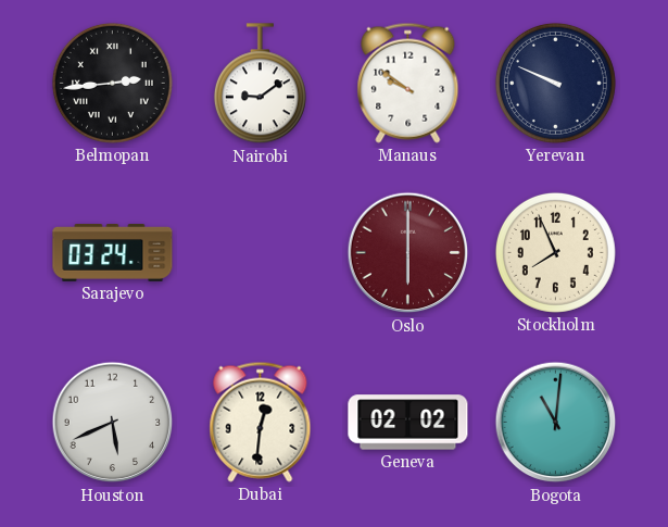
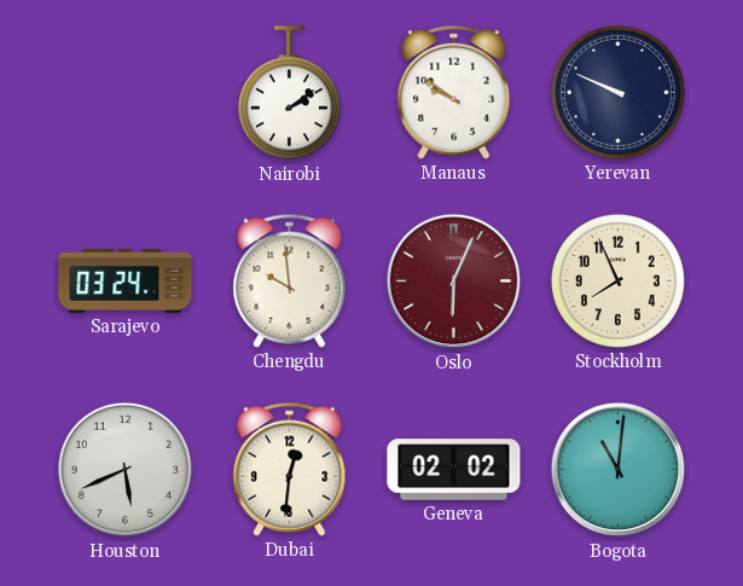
Belmopan: 2:44 -> none
Nairobi: 9:09 -> 2:09
Chengdu: none -> 9:59
Oslo: 6:00 -> 6:04
